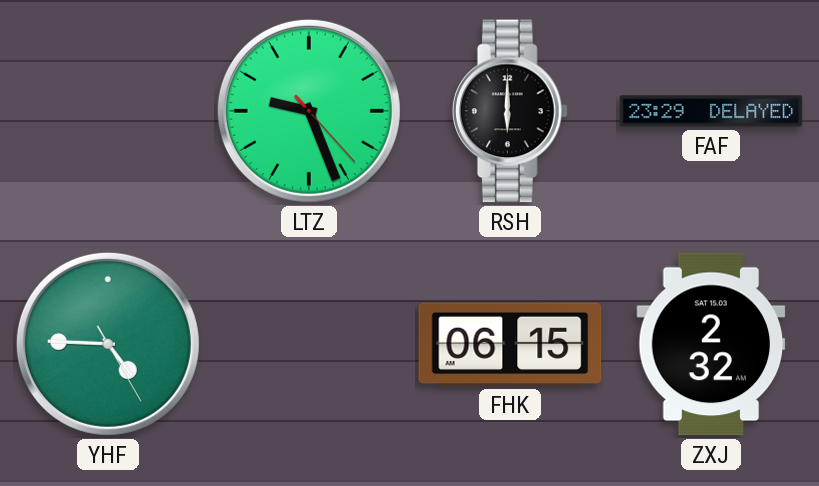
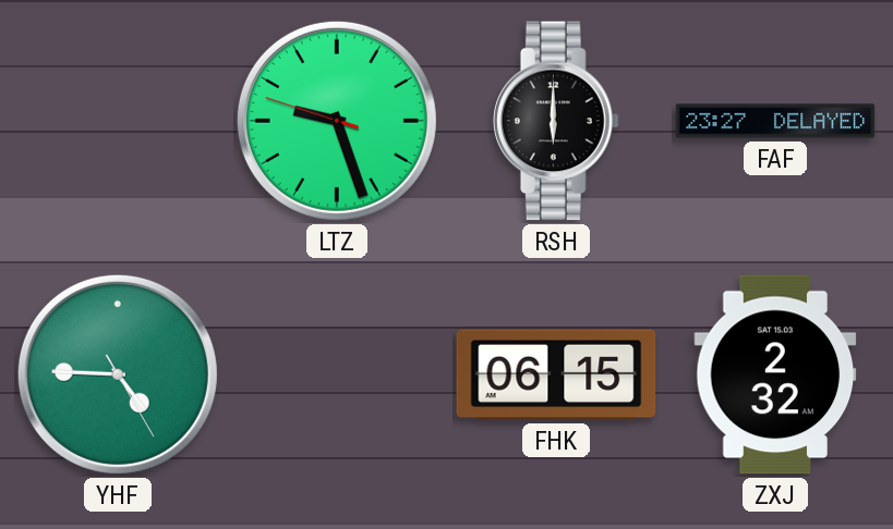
LTZ: 9:26:23 -> 9:26:48
FAF: 23:29 -> 23:27
